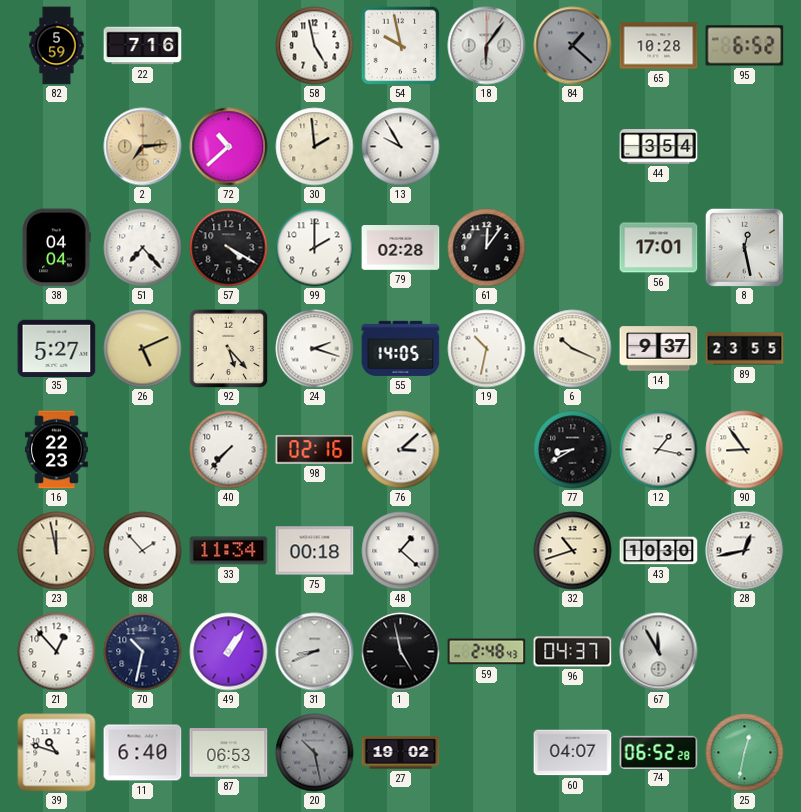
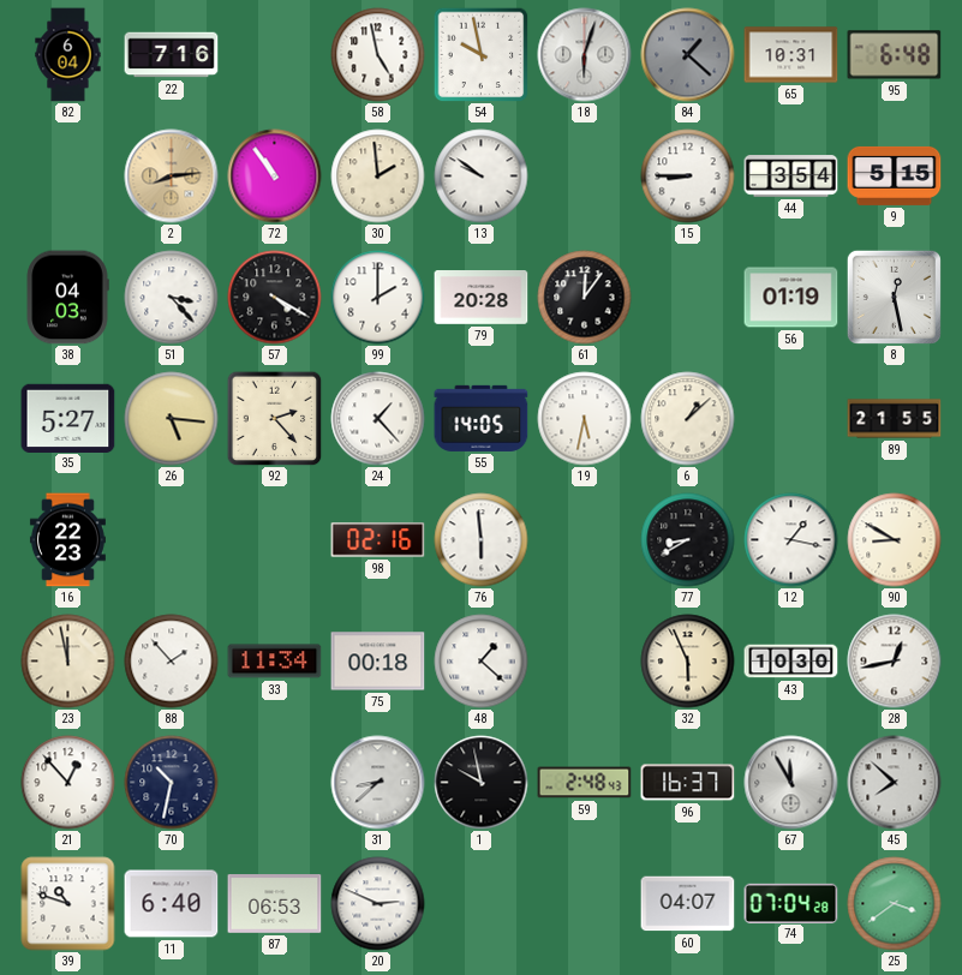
82: 5:59 -> 6:04
18: 6:06 -> 6:03
65: 10:28 -> 10:31
95: 6:52 -> 6:48
2: 7:14 -> 8:14
72: 10:38 -> 10:54
13: 9:55 -> 9:51
15: none -> 8:45
9: none -> 5:15
38: 04:04 -> 04:03
51: 7:23 -> 3:23
79: 02:28 -> 20:28
56: 17:01 -> 01:19
26: 5:11 -> 5:16
92: 5:23 -> 2:23
24: 2:18 -> 1:23
19: 10:32 -> 5:32
6: 10:19 -> 1:08
14: 9:37 -> none
89: 23:55 -> 21:55
40: 7:37 -> none
76: 3:08 -> 5:59
90: 8:54 -> 8:50
32: 10:42 -> 5:56
49: 1:06 -> none
31: 8:41 -> 8:38
1: 4:58 -> 9:58
96: 04:37 -> 16:37
45: none -> 7:52
20: 10:28 -> 2:49
20 dial: grey -> white
27: 19:02 -> none
74: 06:52 -> 07:04
25: 12:32 -> 3:39
